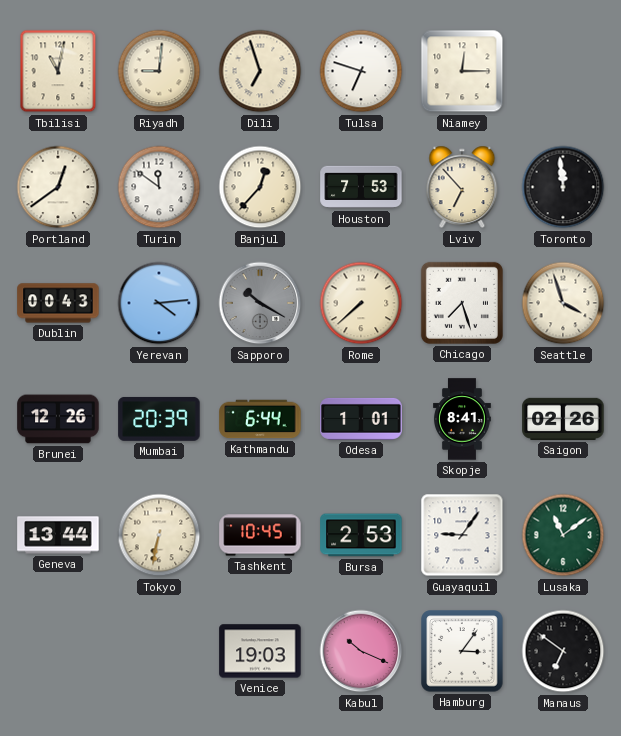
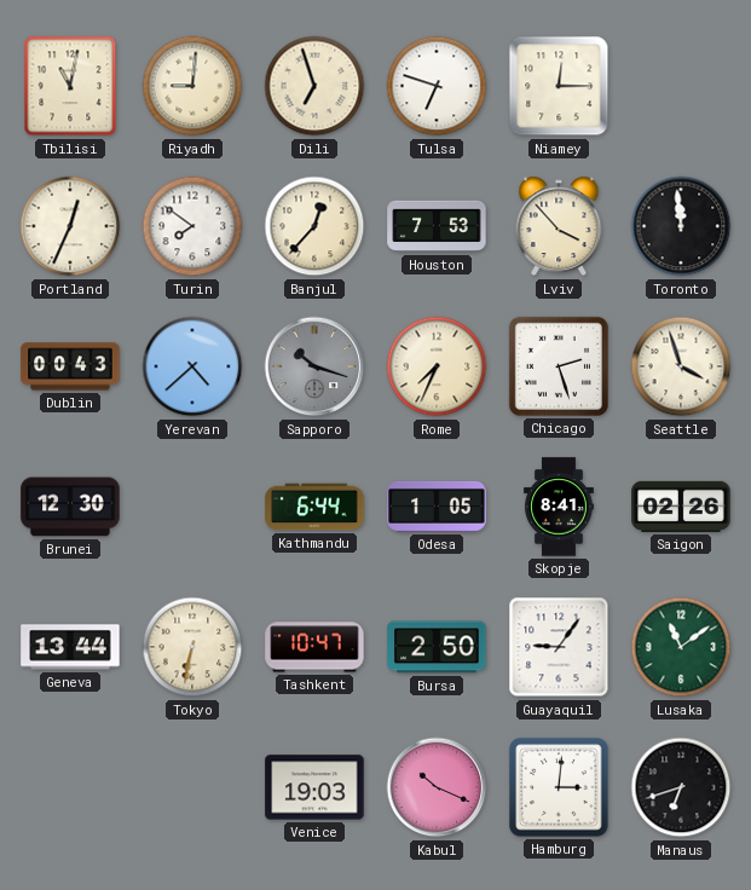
Portland: 12:39 -> 12:34
Turin: 11:51 -> 7:51
Lviv: 6:53 -> 3:53
Yerevan: 4:14 -> 4:38
Sapporo: 10:20 -> 10:18
Rome: 7:38 -> 7:34
Chicago: 7:27 -> 2:27
Brunei: 12:26 -> 12:30
Mumbai: 20:39 -> none
Odesa: 1:01 -> 1:05
Tashkent: 10:45 -> 10:47
Bursa: 2:53 -> 2:50
Hamburg: 3:06 -> 3:01
Manaus: 6:51 -> 6:42
